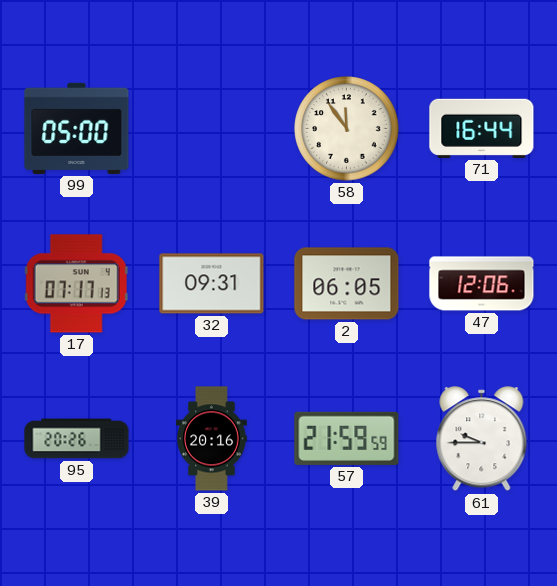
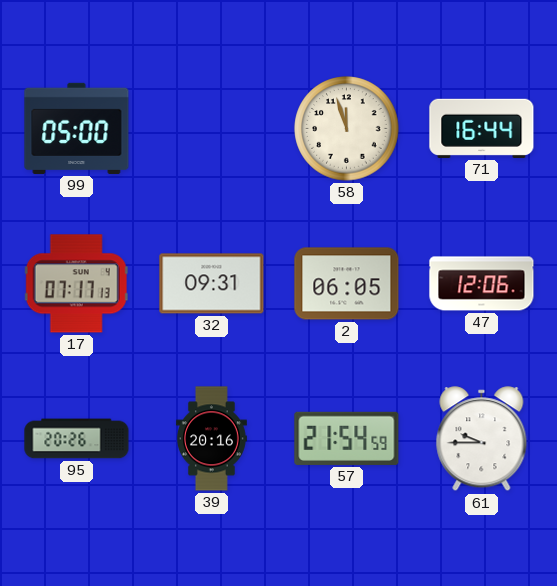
58: 11:54 -> 11:57
57: 21:59 -> 21:54
